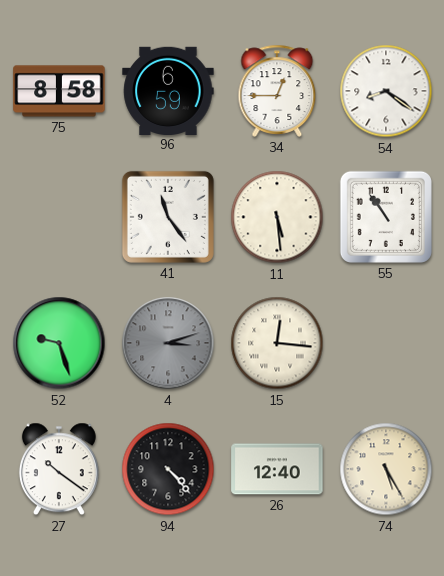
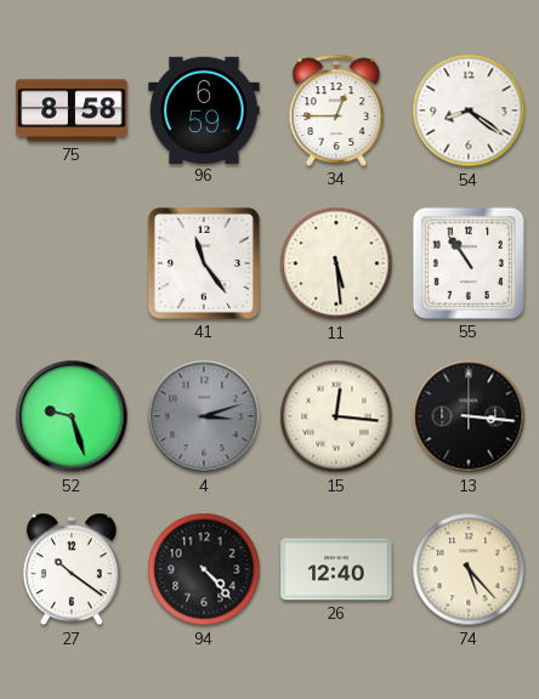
13: none -> 3:16
74: 5:25 -> 5:23
